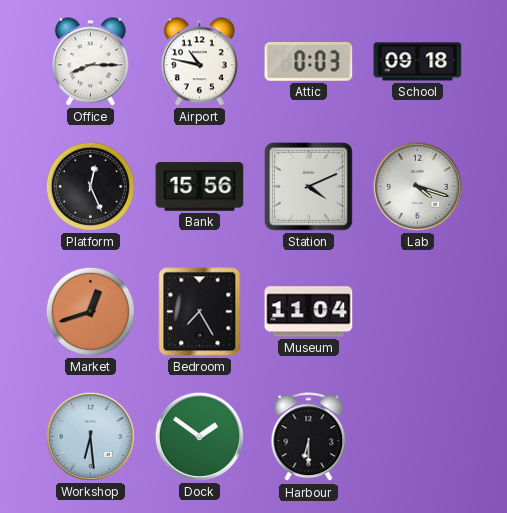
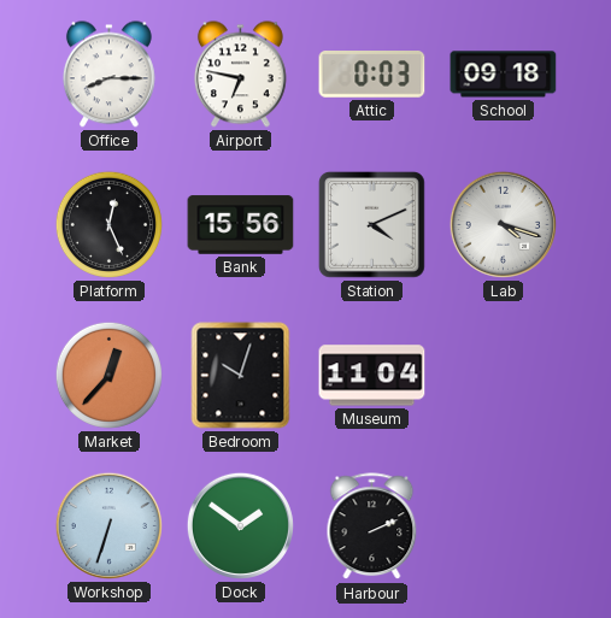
Airport: 10:47 -> 6:47
Market: 12:42 -> 12:37
Bedroom: 7:25 -> 10:03
Workshop: 6:29 -> 6:33
Harbour: 6:30 -> 2:11
